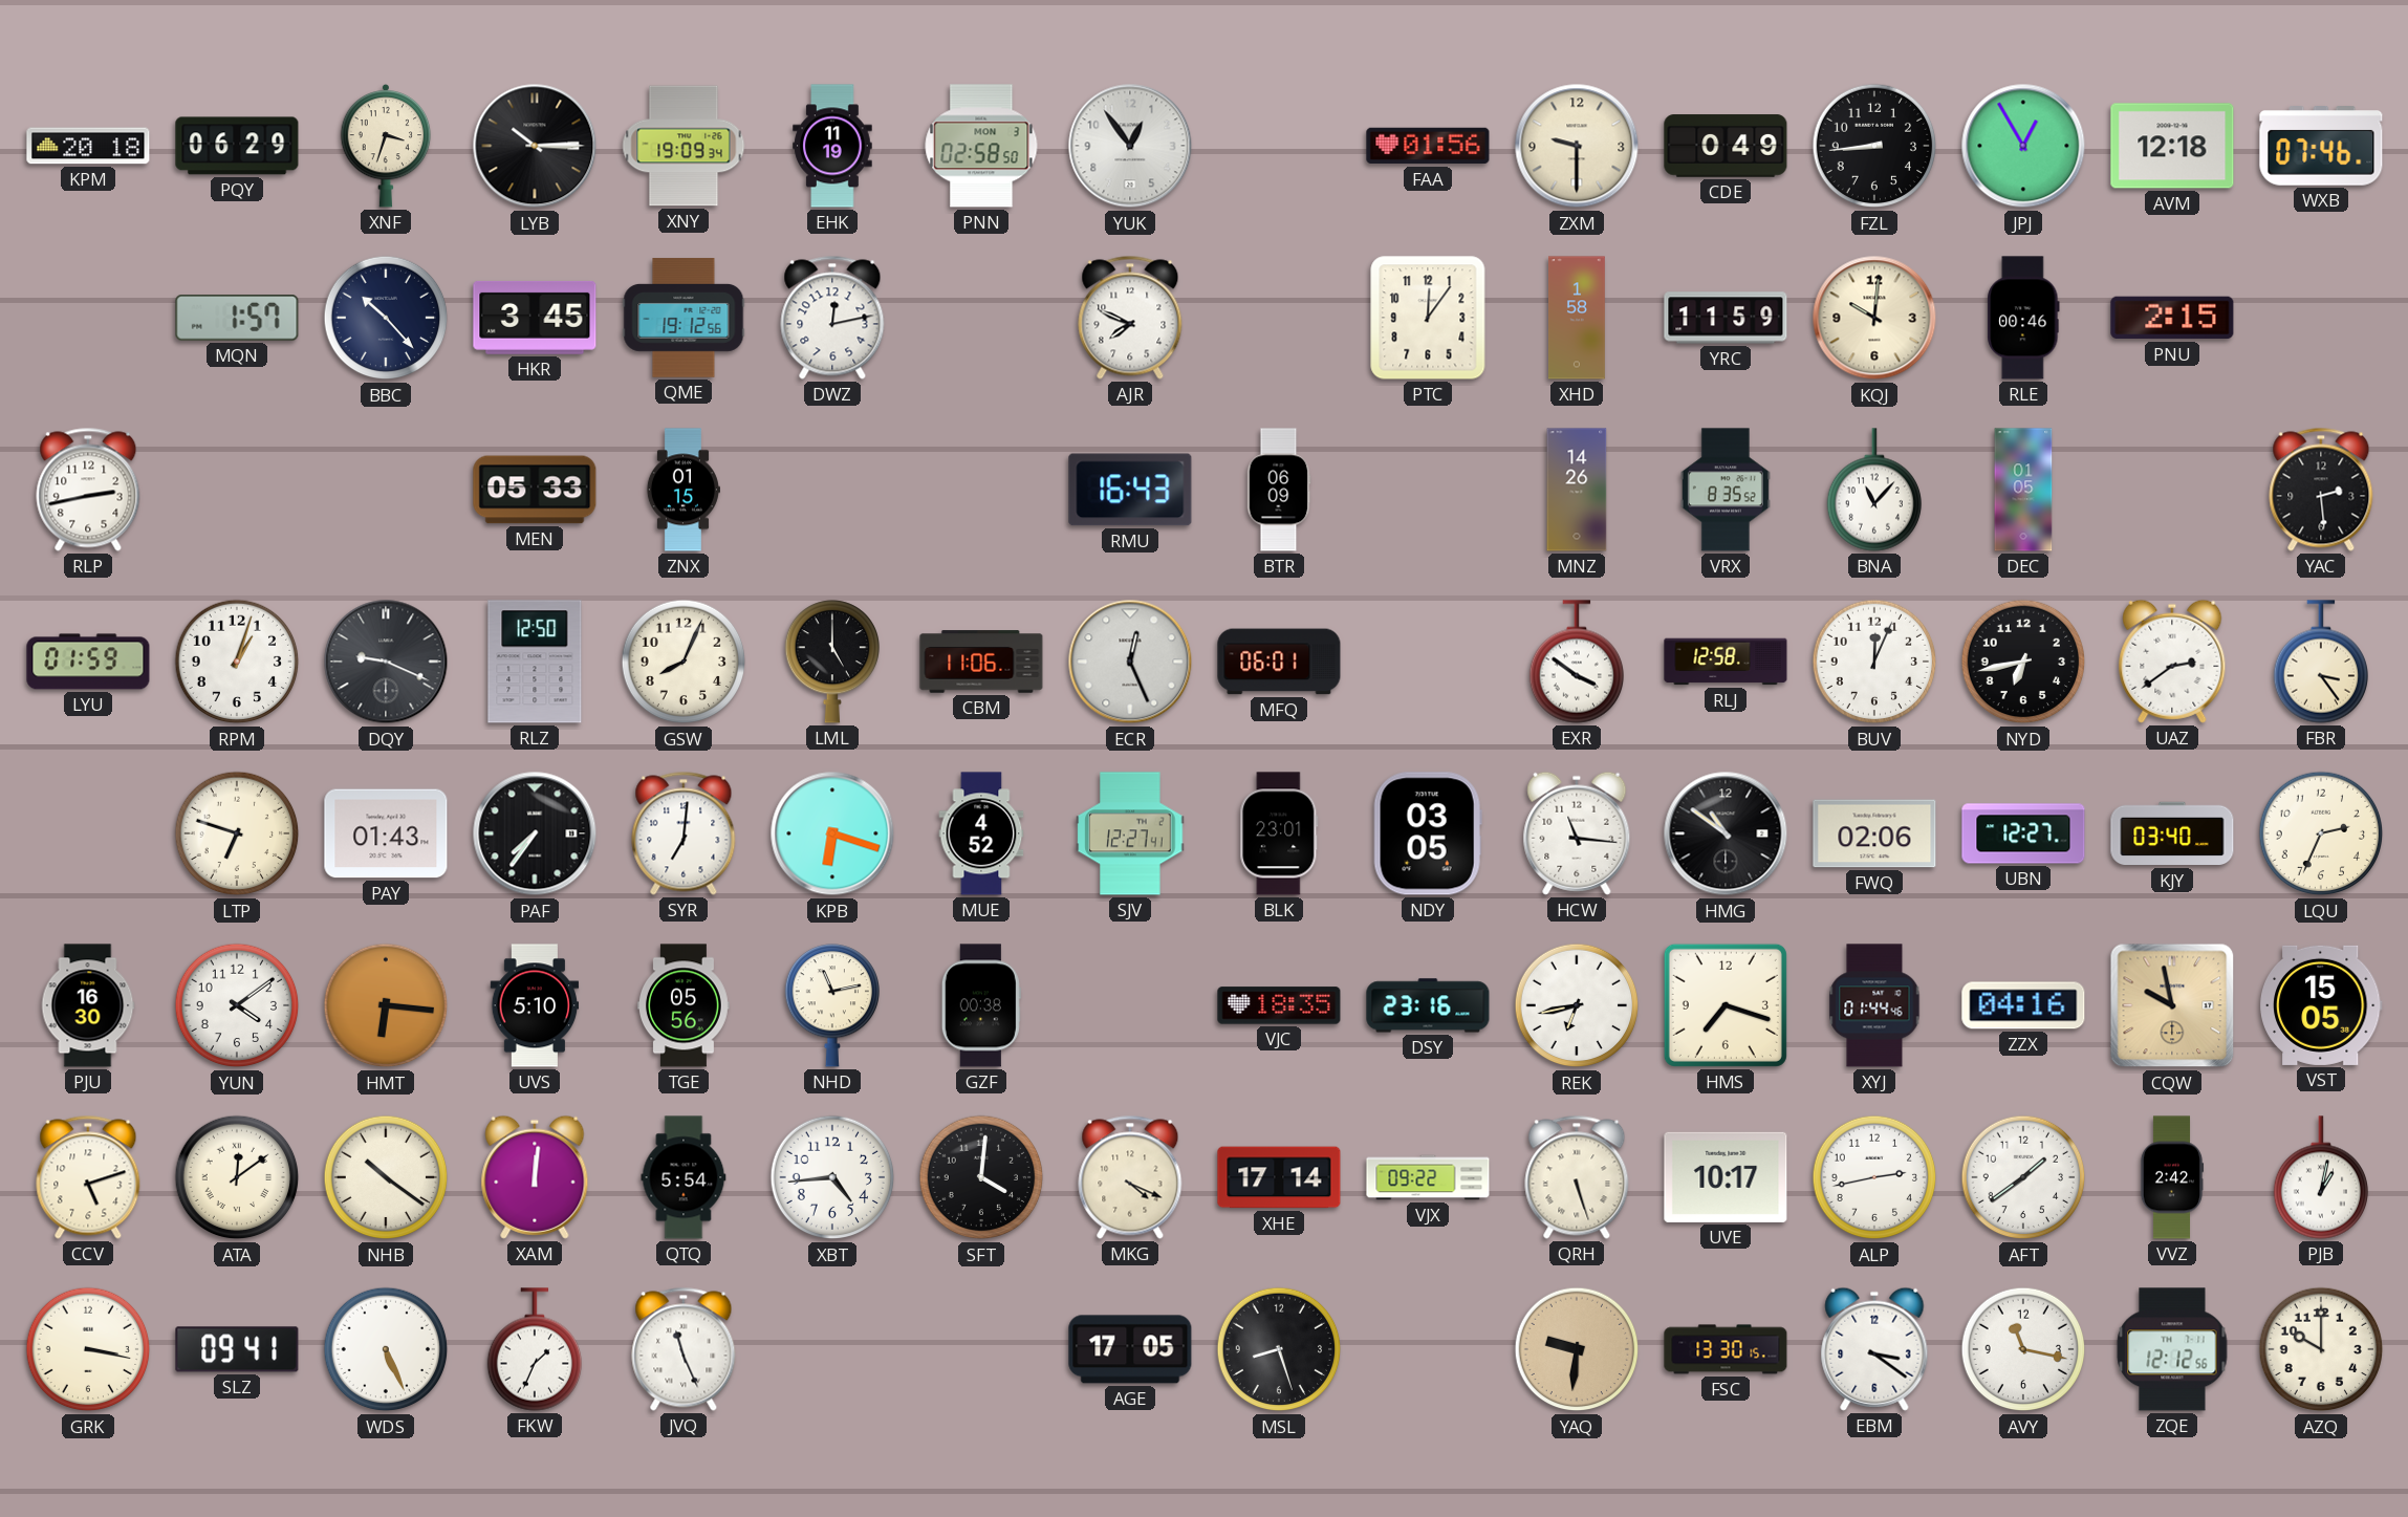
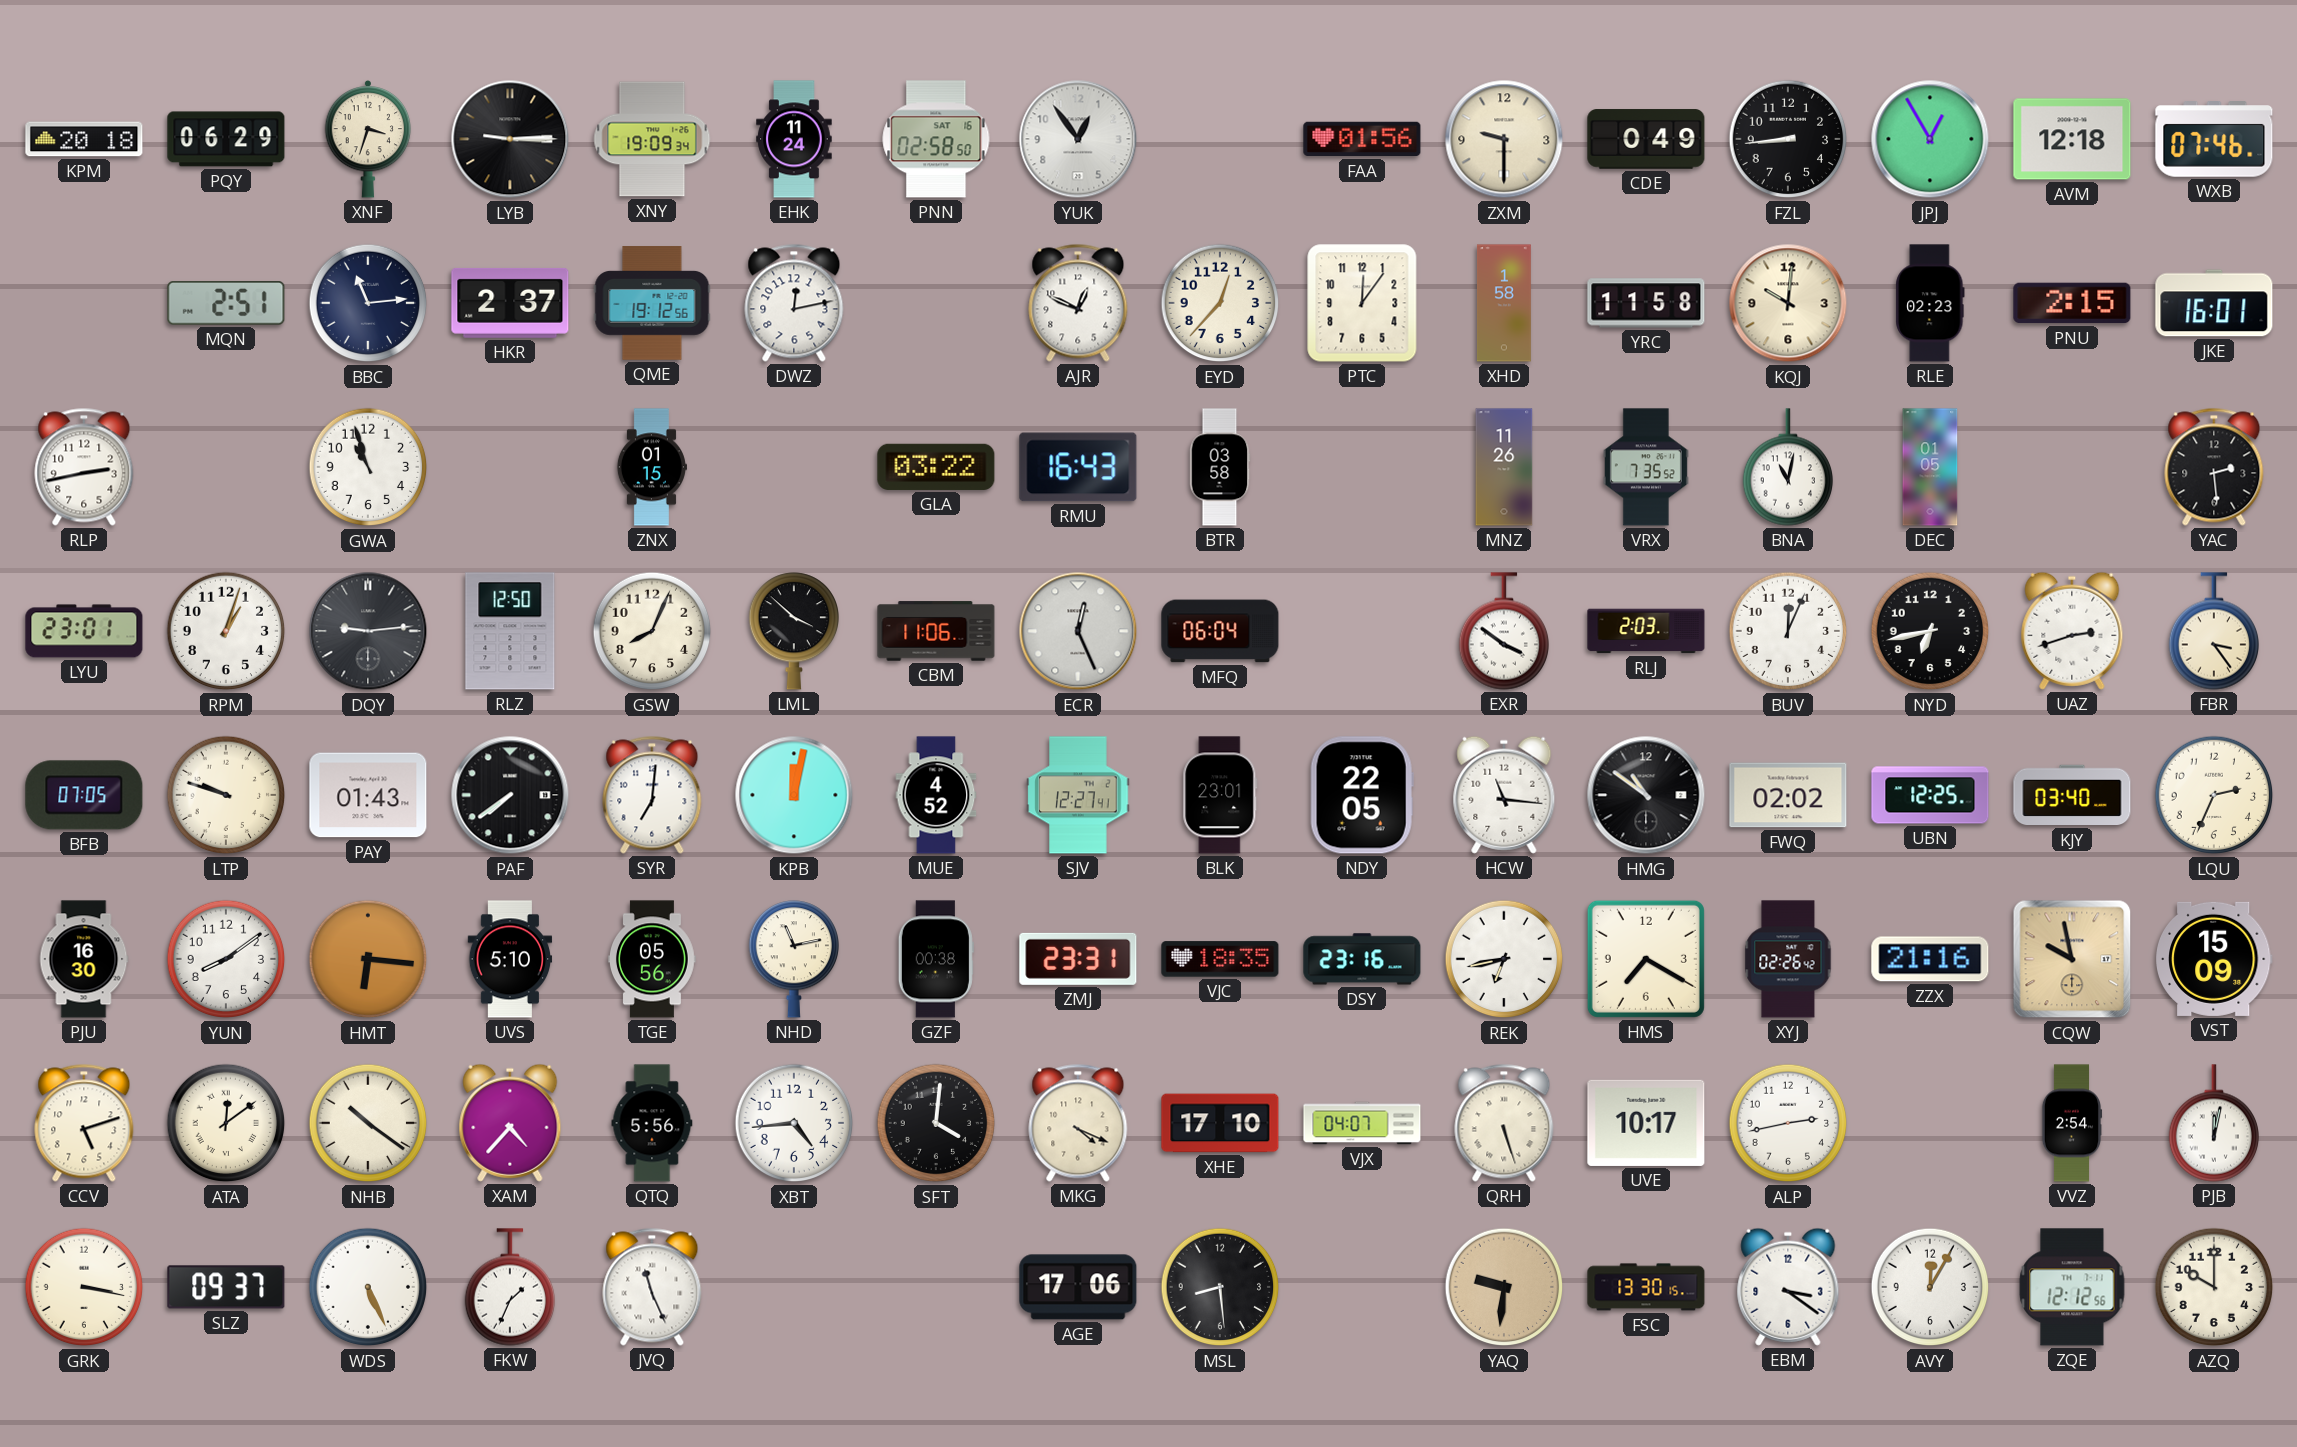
LYB: 10:15 -> 9:15
EHK: 11:19 -> 11:24
PNN date: MON 3 -> SAT 16
MQN: 1:57 -> 2:51
BBC: 10:23 -> 11:14
HKR: 3:45 -> 2:37
AJR: 7:49 -> 12:49
EYD: none -> 12:37
YRC: 11:59 -> 11:58
RLE: 00:46 -> 02:23
JKE: none -> 16:01
GWA: none -> 10:57
MEN: 05:33 -> none
GLA: none -> 03:22
BTR: 06:09 -> 03:58
MNZ: 14:26 -> 11:26
VRX: 8:35 -> 7:35
BNA: 11:07 -> 11:02
LYU: 01:59 -> 23:01
DQY: 9:19 -> 9:14
LML: 5:00 -> 3:52
MFQ: 06:01 -> 06:04
RLJ: 12:58 -> 2:03
UAZ: 2:39 -> 2:42
BFB: none -> 07:05
LTP: 6:48 -> 9:48
PAF: 7:36 -> 7:39
KPB: 6:18 -> 12:02
NDY: 03:05 -> 22:05
FWQ: 02:06 -> 02:02
UBN: 12:27 -> 12:25
YUN: 4:09 -> 8:09
ZMJ: none -> 23:31
HMS: 7:18 -> 7:20
XYJ: 01:44 -> 02:26
ZZX: 04:16 -> 21:16
VST: 15:05 -> 15:09
XAM: 12:01 -> 4:37
QTQ: 5:54 -> 5:56
XHE: 17:14 -> 17:10
VJX: 09:22 -> 04:07
AFT: 1:39 -> none
VVZ: 2:42 -> 2:54
PJB: 1:02 -> 12:02
SLZ: 09:41 -> 09:37
AGE: 17:05 -> 17:06
MSL: 8:27 -> 8:29
AVY: 11:17 -> 12:05
